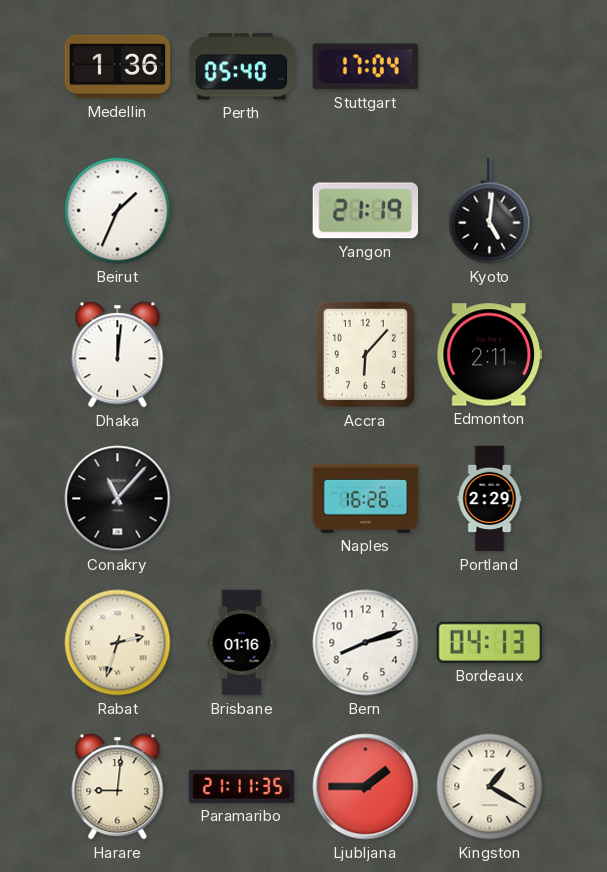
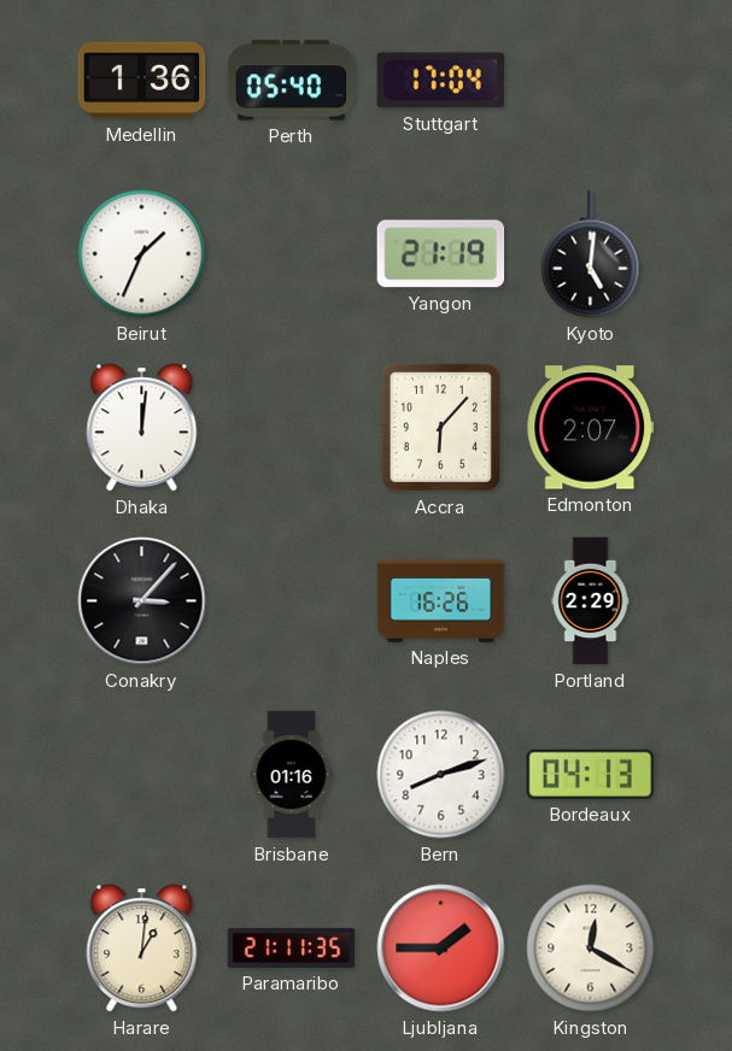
Edmonton: 2:11 -> 2:07
Conakry: 11:07 -> 3:07
Rabat: 2:33 -> none
Harare: 9:01 -> 1:01
Kingston: 1:20 -> 12:20
